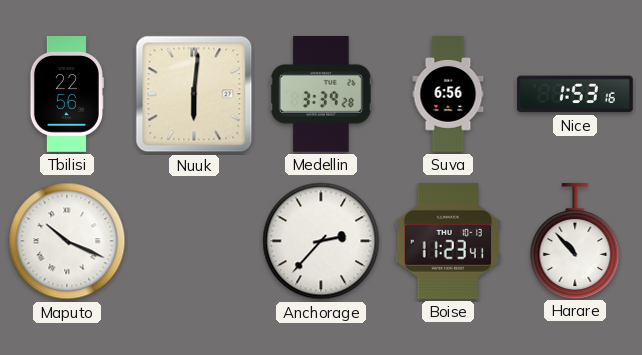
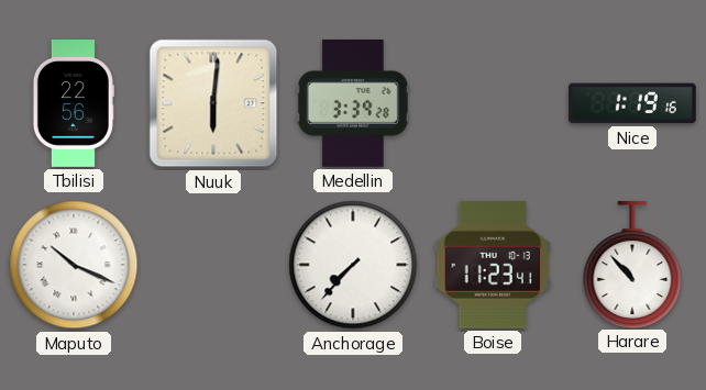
Suva: 6:56 -> none
Nice: 1:53 -> 1:19
Anchorage: 2:37 -> 7:37
